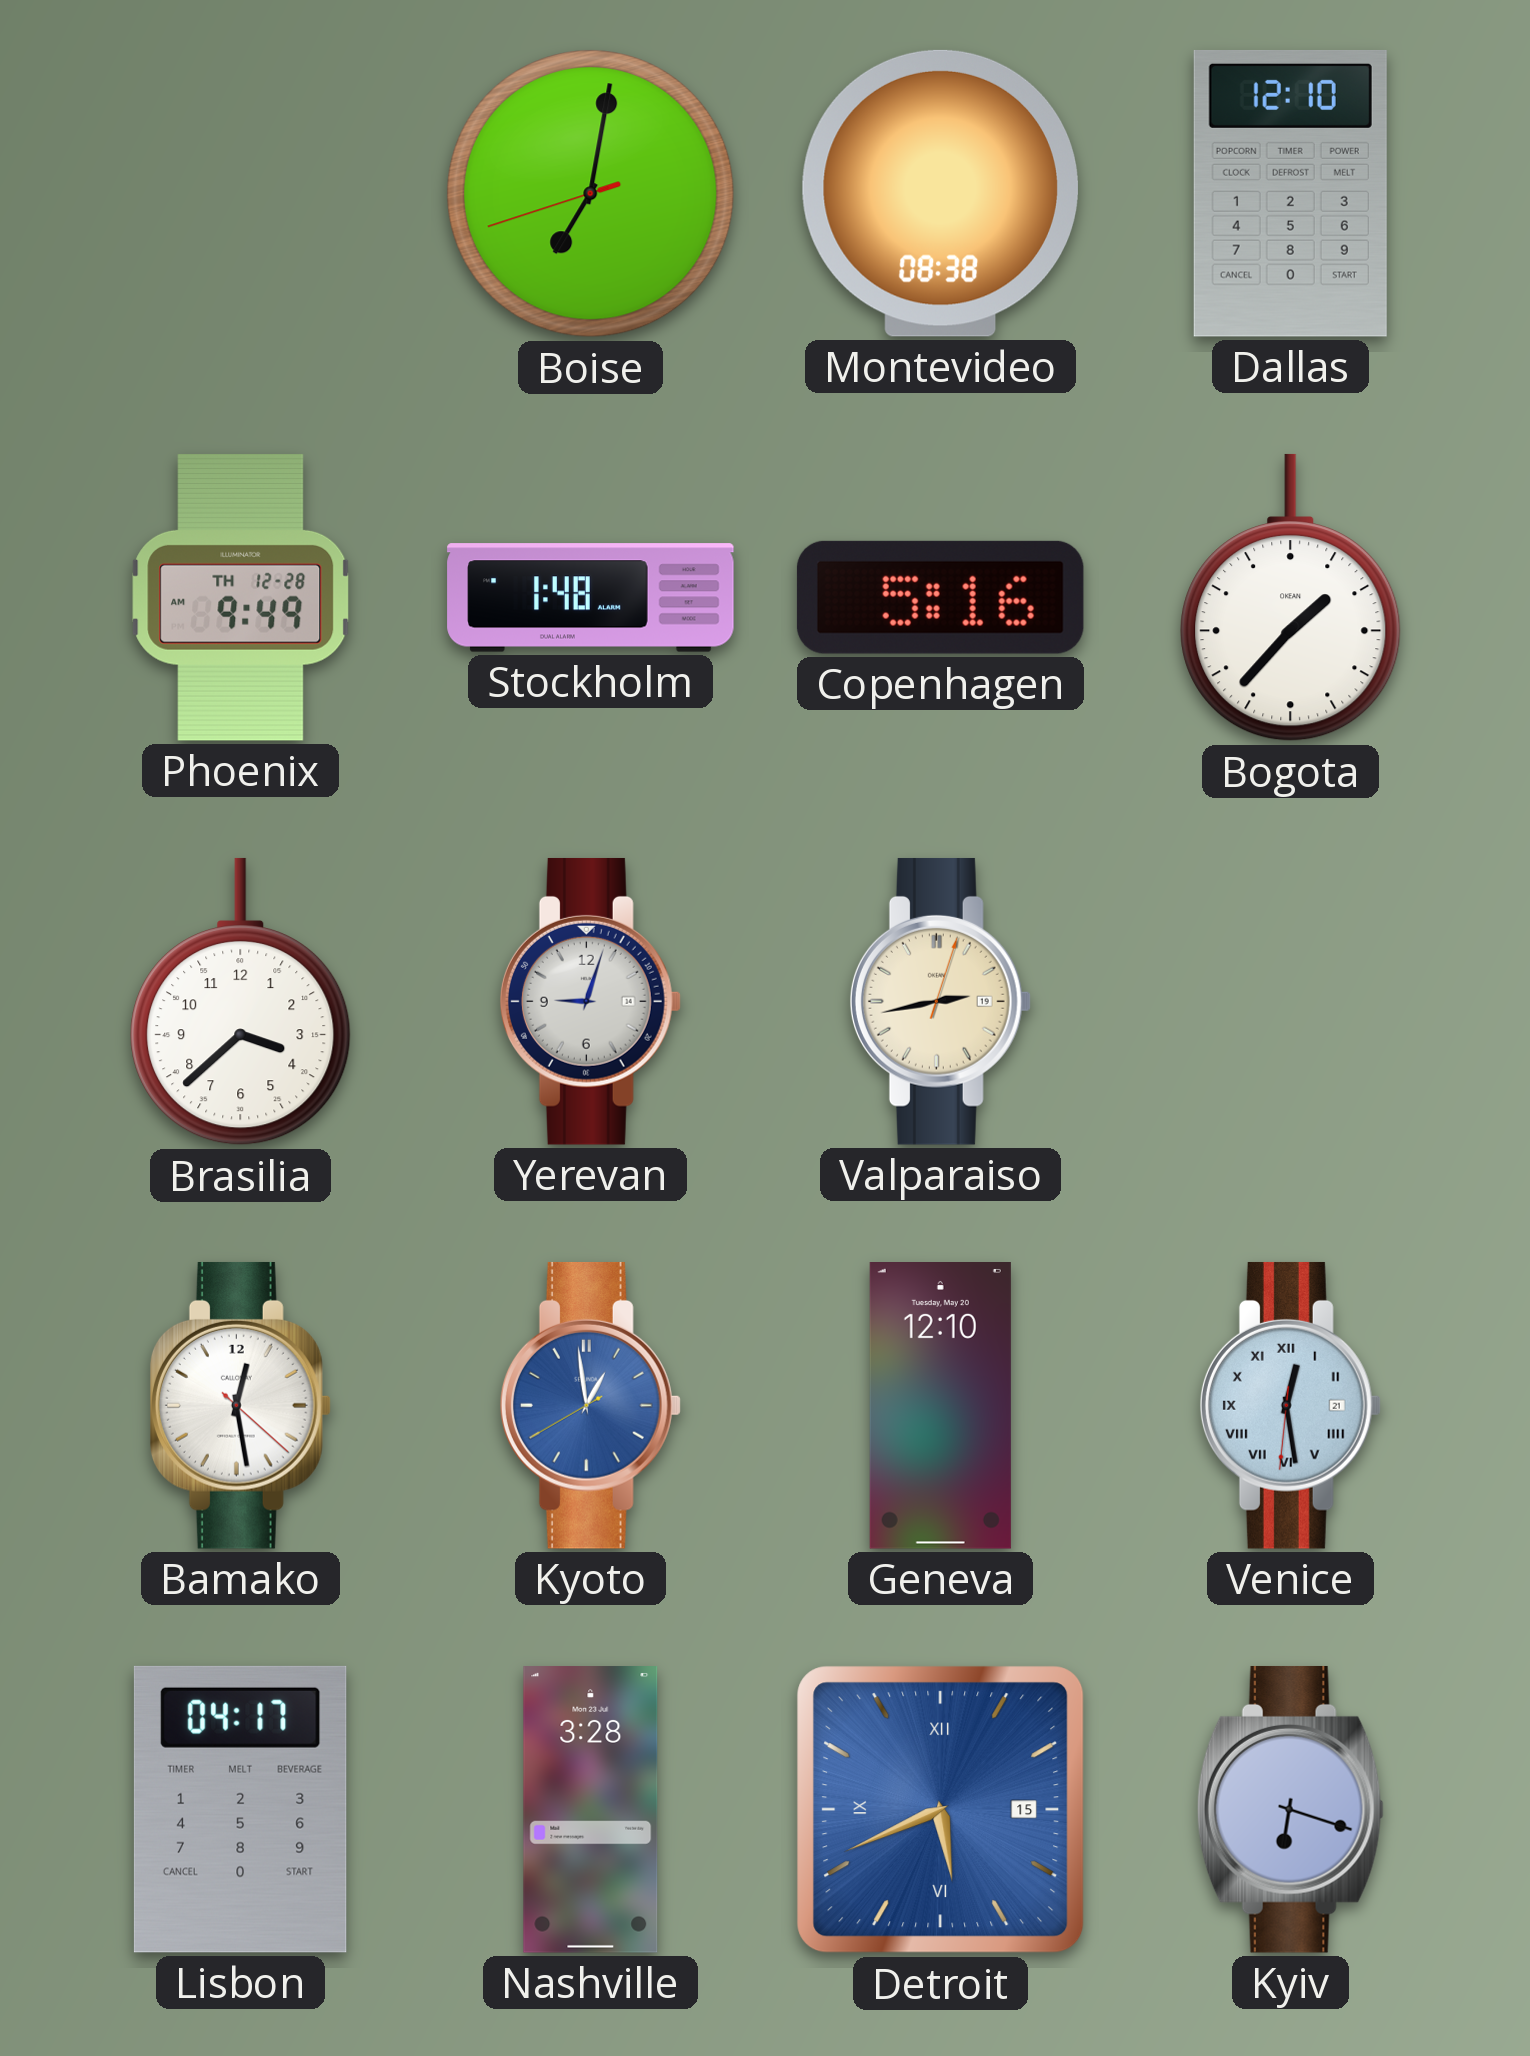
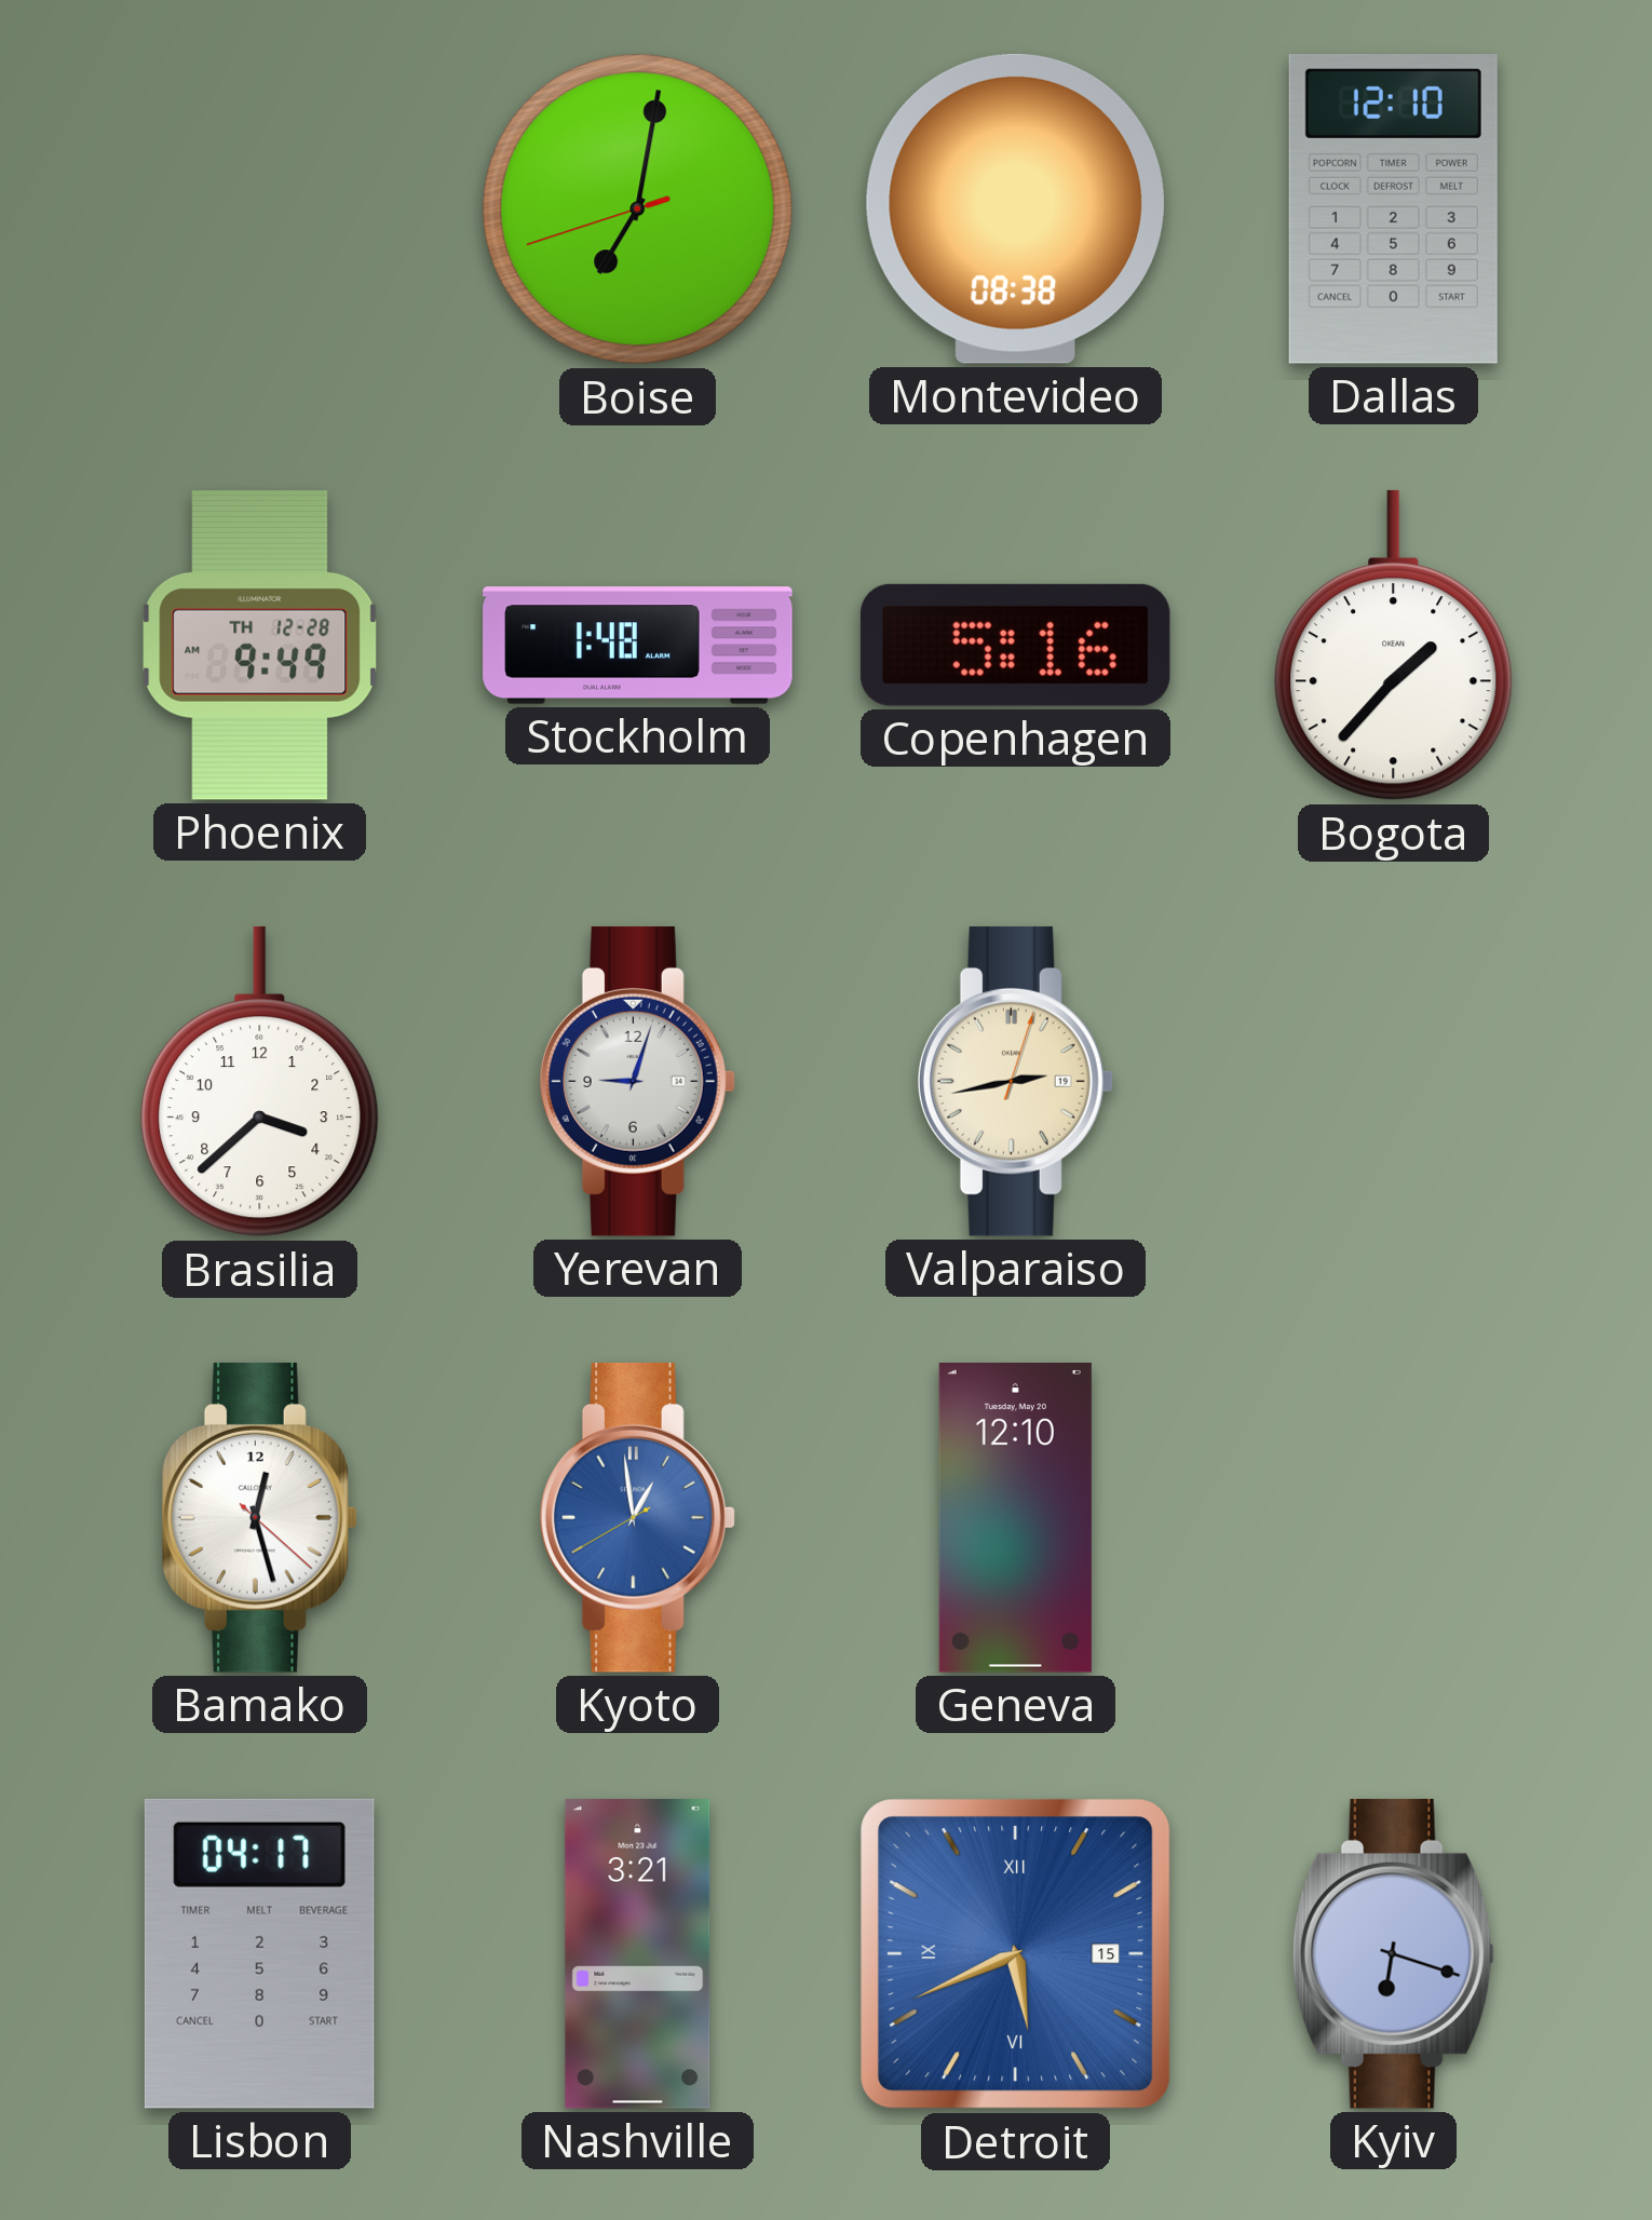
Bamako: 12:28 -> 12:27
Venice: 12:28 -> none
Nashville: 3:28 -> 3:21
